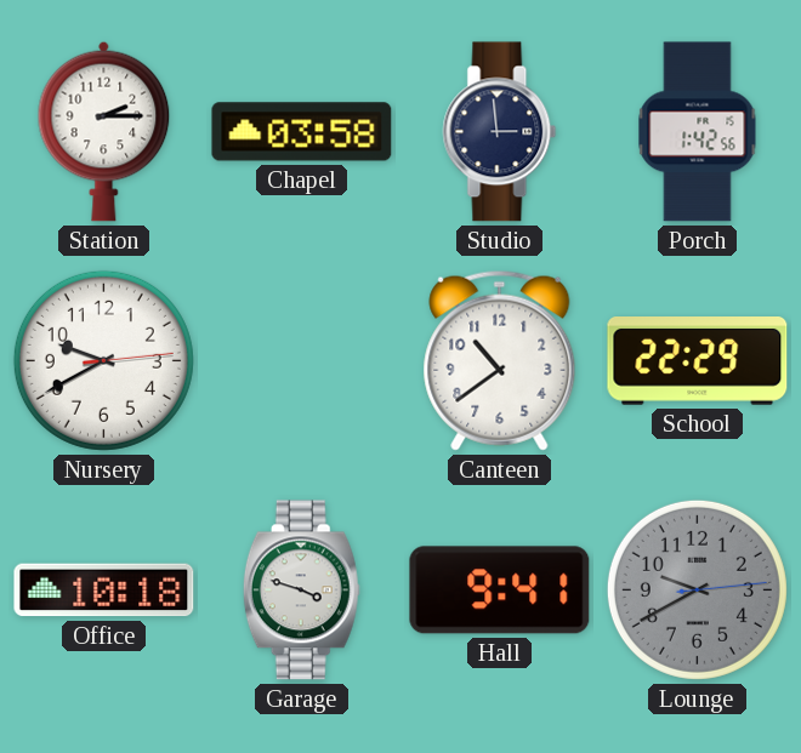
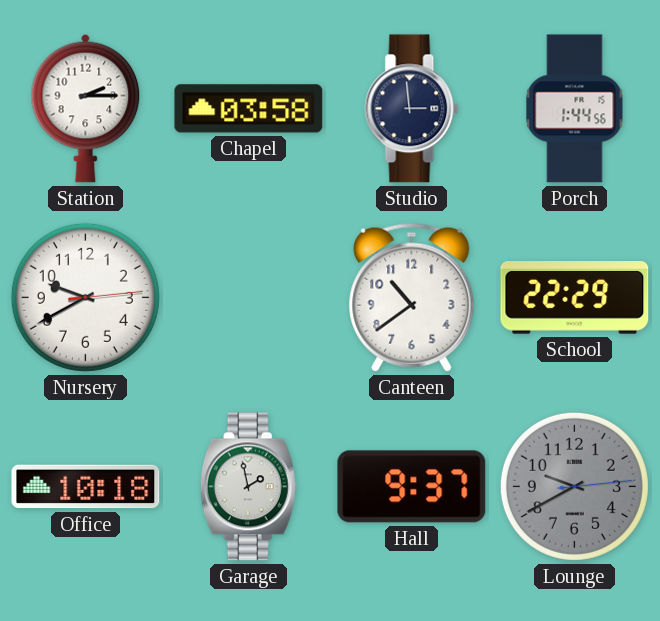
Porch: 1:42 -> 1:44
Garage: 3:48 -> 1:58
Hall: 9:41 -> 9:37
